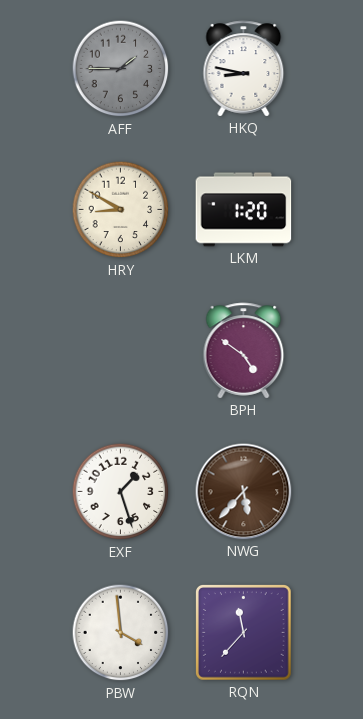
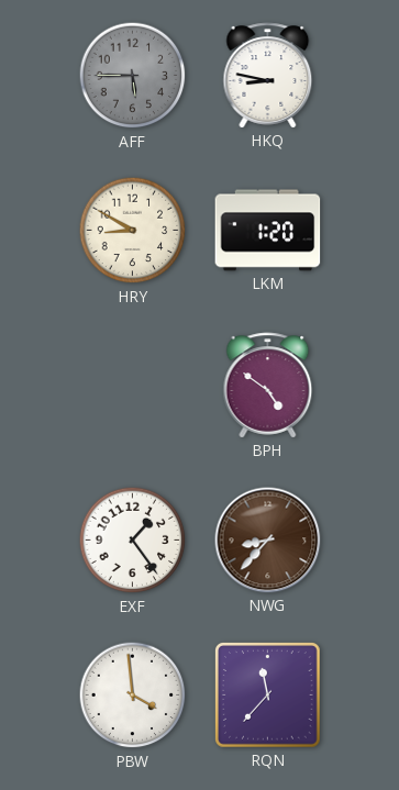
AFF: 1:45 -> 5:45
EXF: 1:27 -> 1:24
NWG: 5:37 -> 8:37
